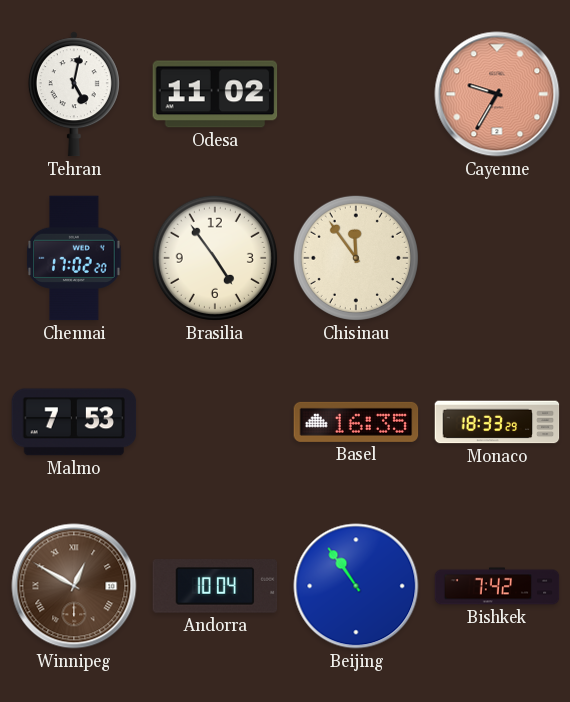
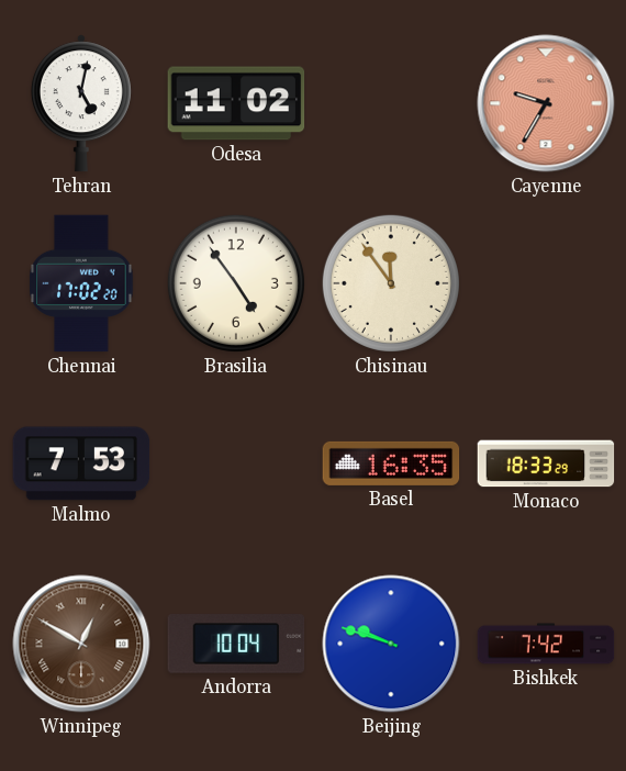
Beijing: 10:54 -> 9:48
